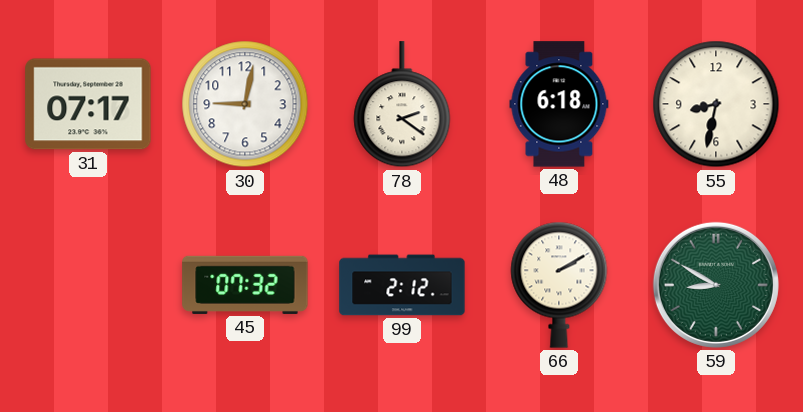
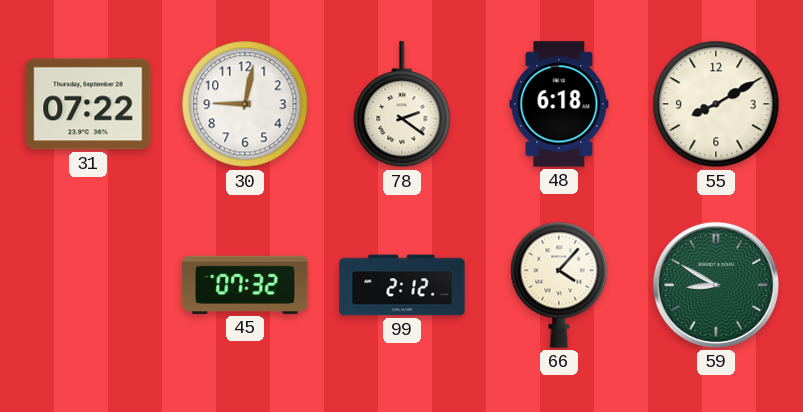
31: 07:17 -> 07:22
55: 8:32 -> 8:10
66: 2:10 -> 4:07
